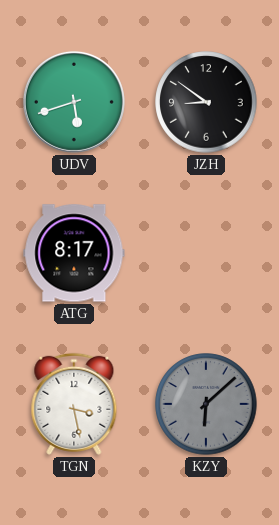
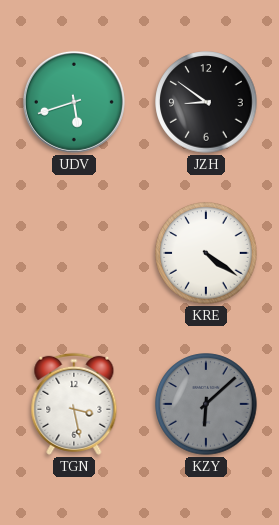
ATG: 8:17 -> none
KRE: none -> 4:21
